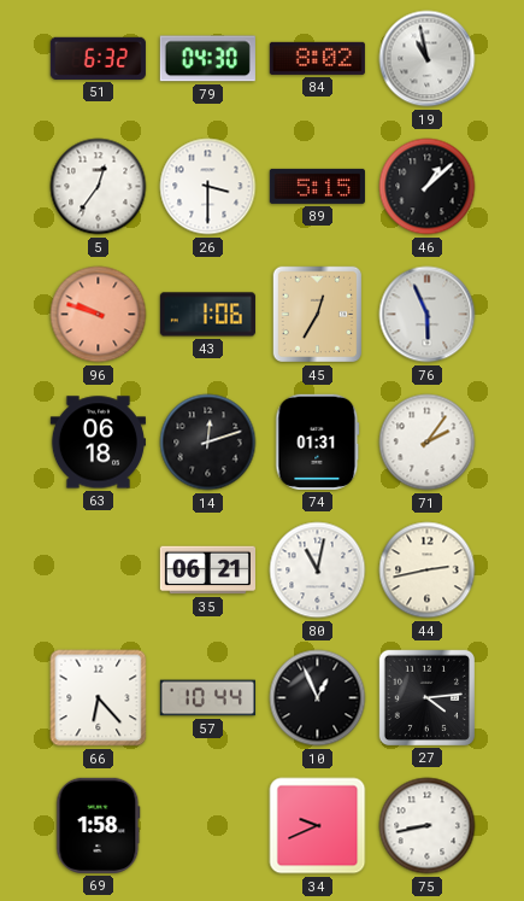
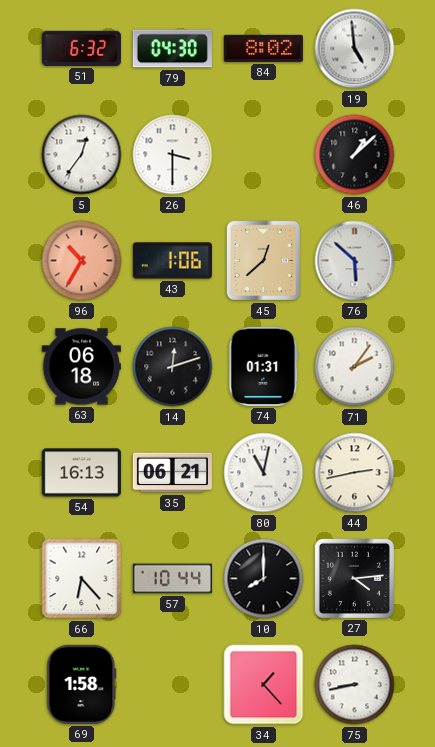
19: 10:58 -> 4:59
89: 5:15 -> none
96: 9:48 -> 10:35
45: 12:35 -> 12:38
76: 5:56 -> 5:52
54: none -> 16:13
10: 12:56 -> 8:00
34: 9:41 -> 1:23
